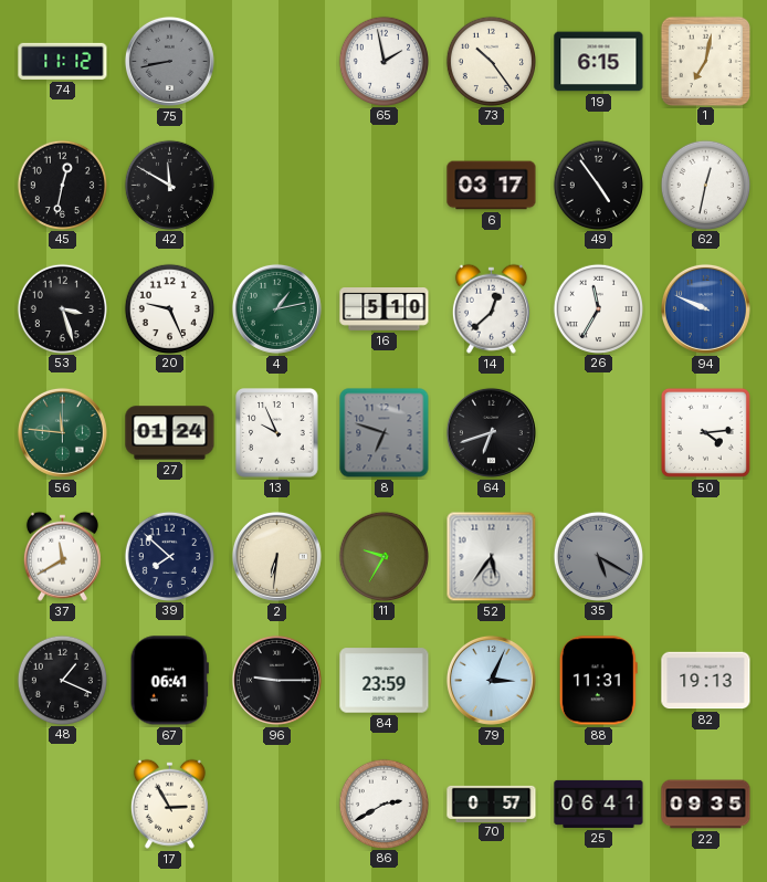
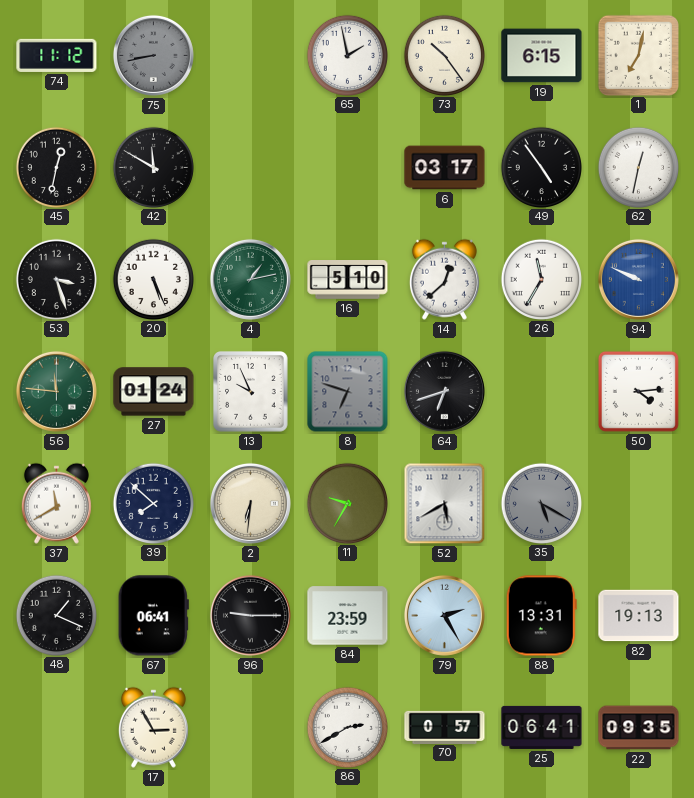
20: 9:26 -> 5:26
52: 5:36 -> 5:40
79: 3:04 -> 2:25
88: 11:31 -> 13:31
